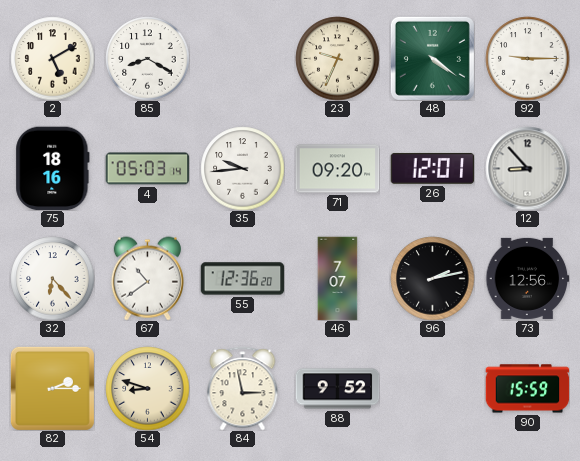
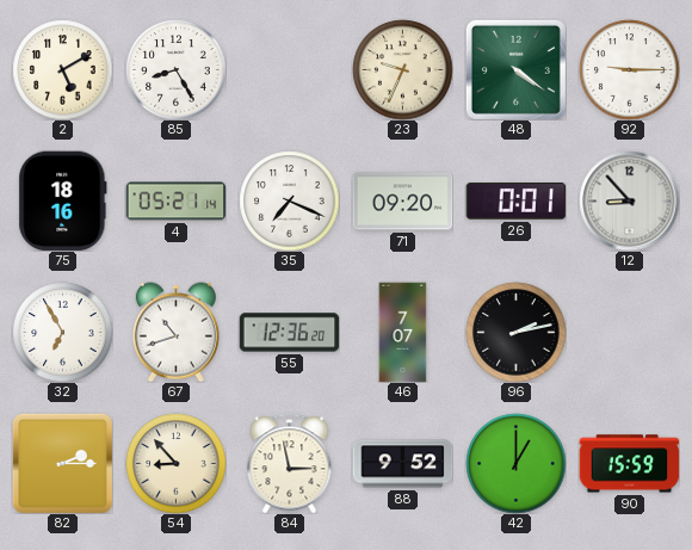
85: 8:20 -> 8:25
4: 05:03 -> 05:21
35: 9:44 -> 7:19
26: 12:01 -> 0:01
32: 6:23 -> 6:55
67: 10:39 -> 10:42
73: 12:56 -> none
54: 8:48 -> 8:53
42: none -> 1:00
